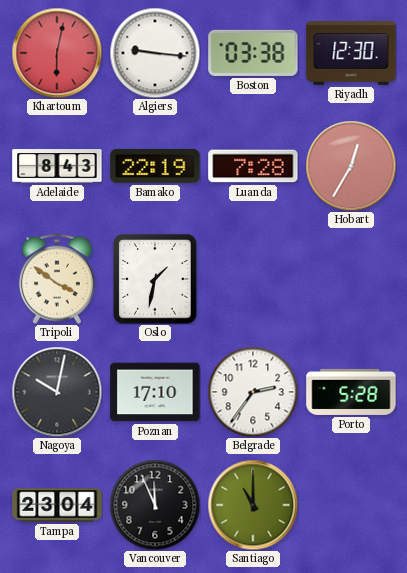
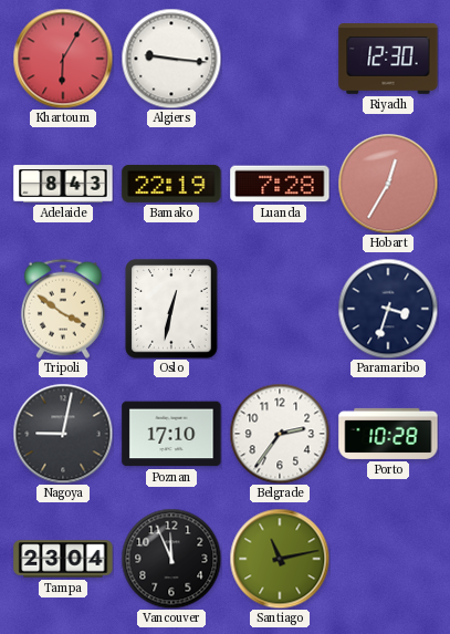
Khartoum: 6:02 -> 6:05
Boston: 03:38 -> none
Oslo: 1:32 -> 12:32
Paramaribo: none -> 3:33
Nagoya: 10:02 -> 9:02
Porto: 5:28 -> 10:28
Santiago: 11:00 -> 11:13
